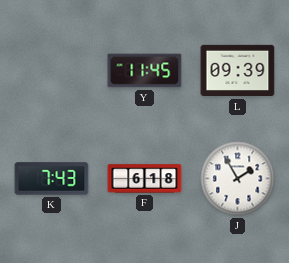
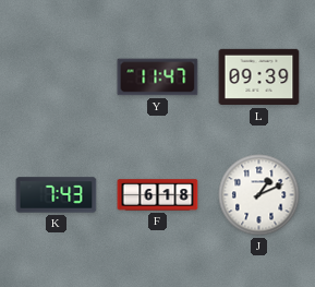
Y: 11:45 -> 11:47
J: 1:55 -> 1:11
